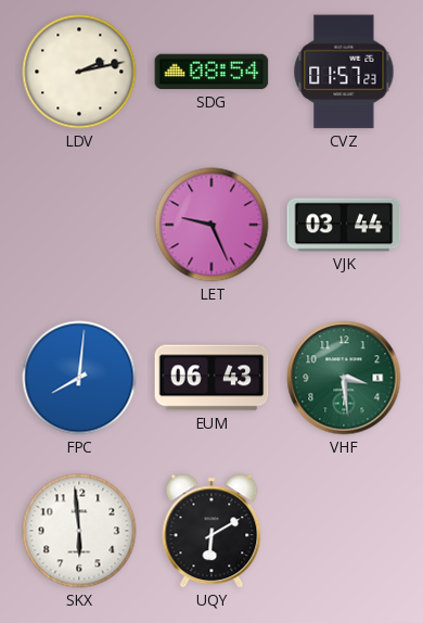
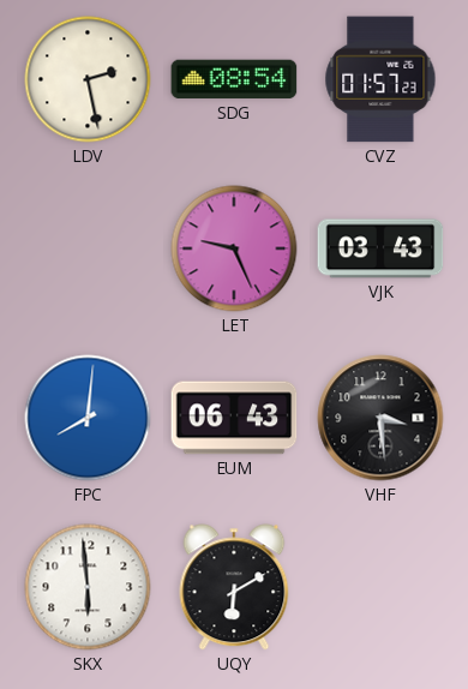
LDV: 2:13 -> 2:28
VJK: 03:44 -> 03:43
VHF dial: green -> black
